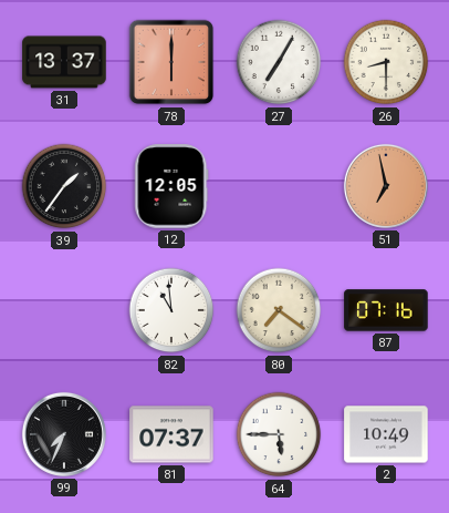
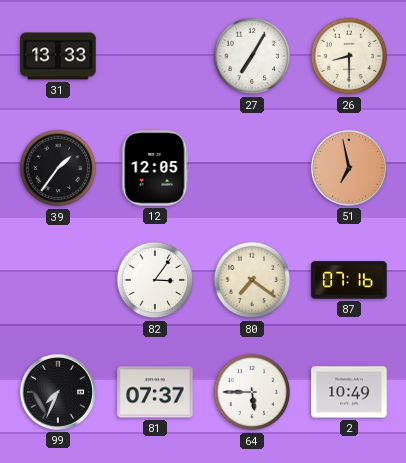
31: 13:37 -> 13:33
78: 6:00 -> none
82: 10:59 -> 3:06
